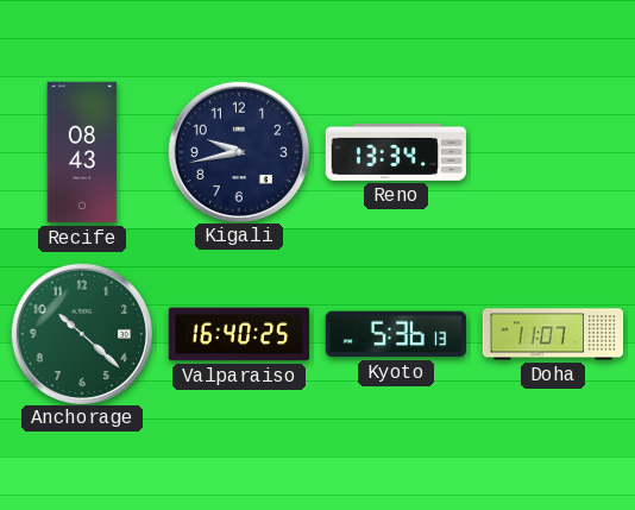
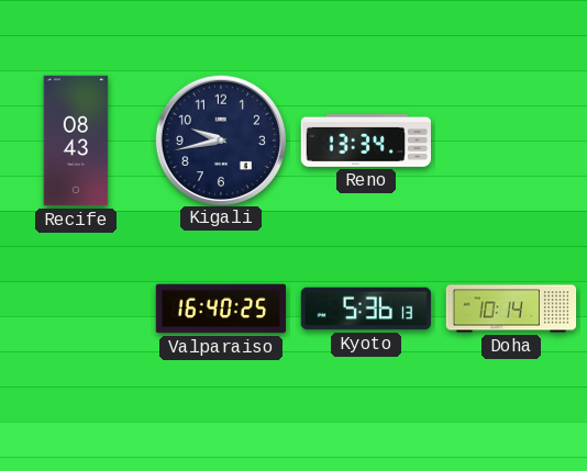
Anchorage: 10:22 -> none
Doha: 11:07 -> 10:14
